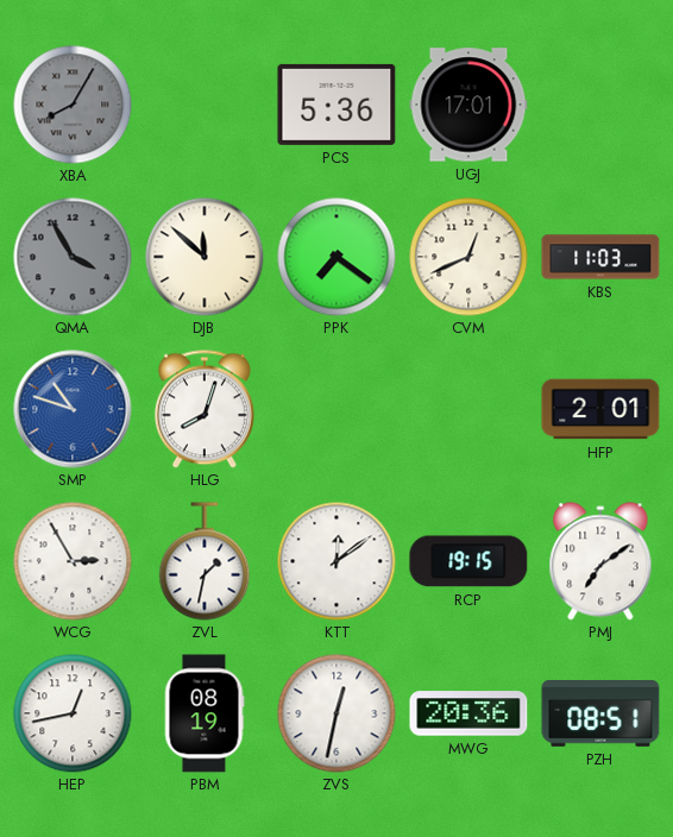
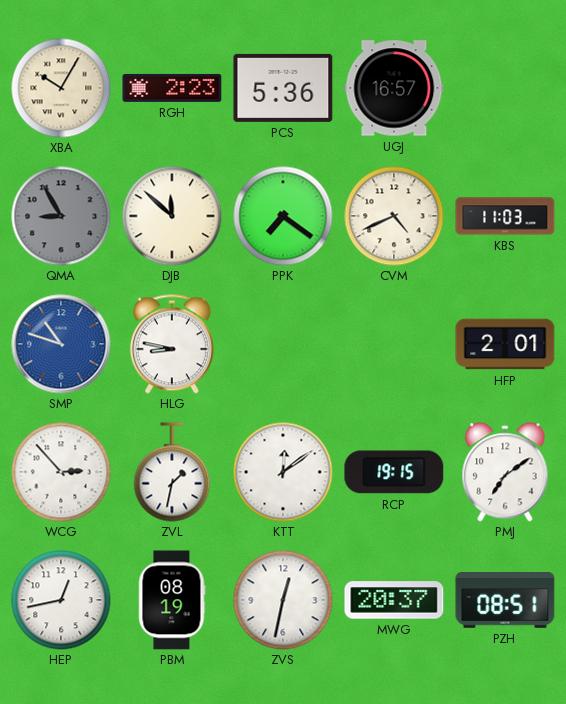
XBA: 8:05 -> 10:05
XBA dial: grey -> cream
RGH: none -> 2:23
UGJ: 17:01 -> 16:57
QMA: 3:55 -> 8:55
CVM: 12:41 -> 4:41
HLG: 8:03 -> 8:47
WCG: 2:55 -> 2:53
MWG: 20:36 -> 20:37
